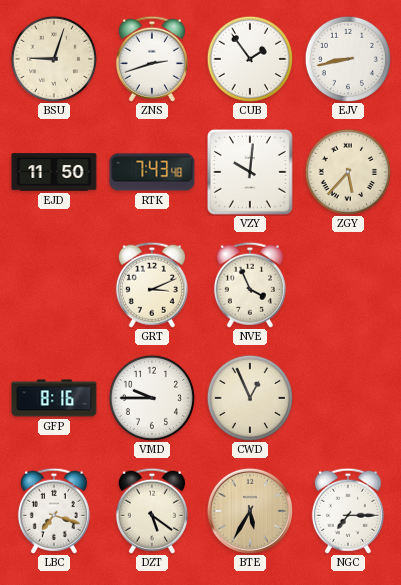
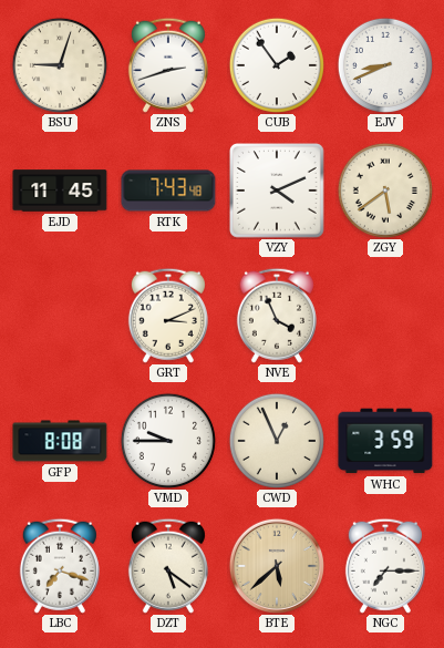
EJV: 8:43 -> 8:41
EJD: 11:50 -> 11:45
VZY: 10:01 -> 4:11
ZGY: 5:37 -> 5:39
GFP: 8:16 -> 8:08
WHC: none -> 3:59
BTE: 5:35 -> 5:38
